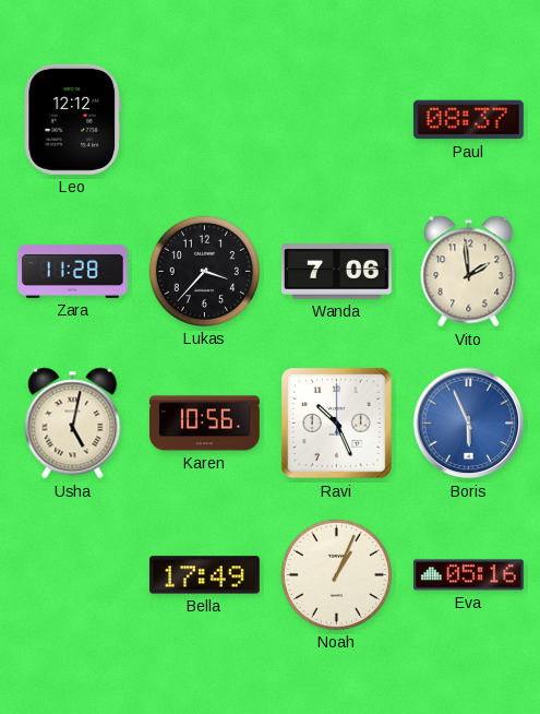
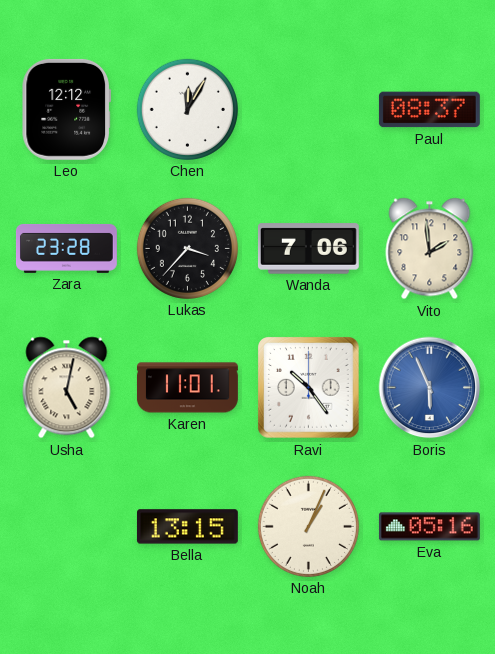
Chen: none -> 12:05
Zara: 11:28 -> 23:28
Karen: 10:56 -> 11:01
Ravi: 10:26 -> 10:24
Bella: 17:49 -> 13:15
